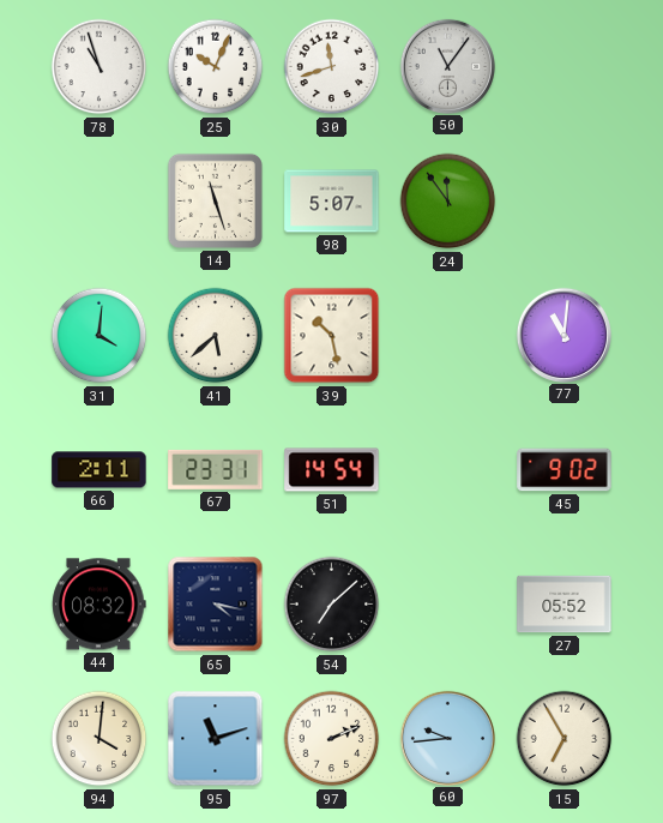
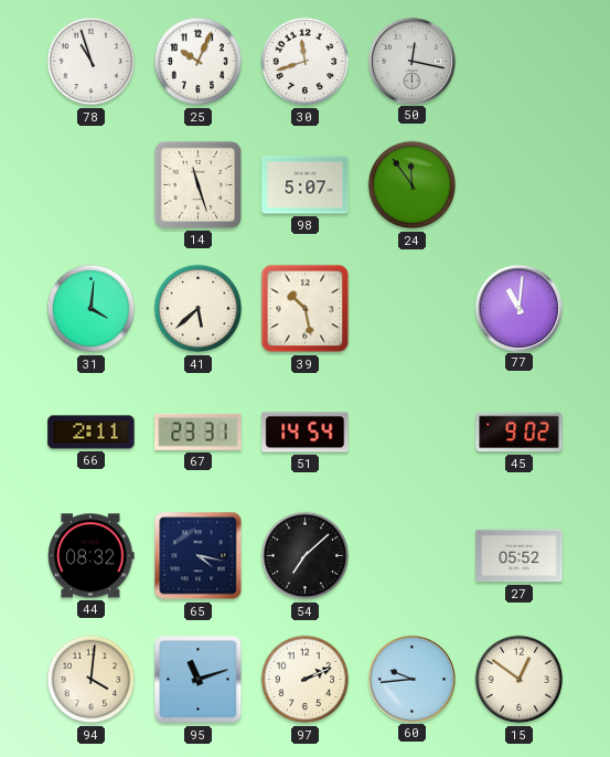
50: 11:06 -> 12:17
15: 6:55 -> 12:51
